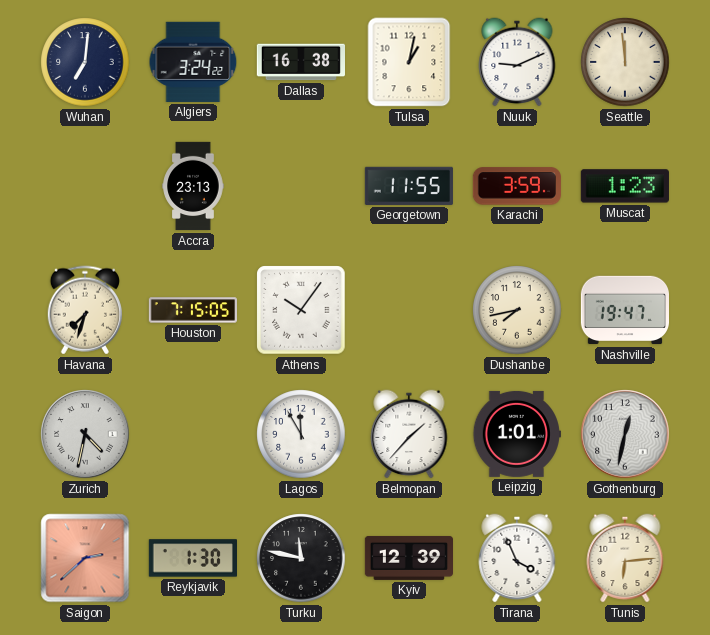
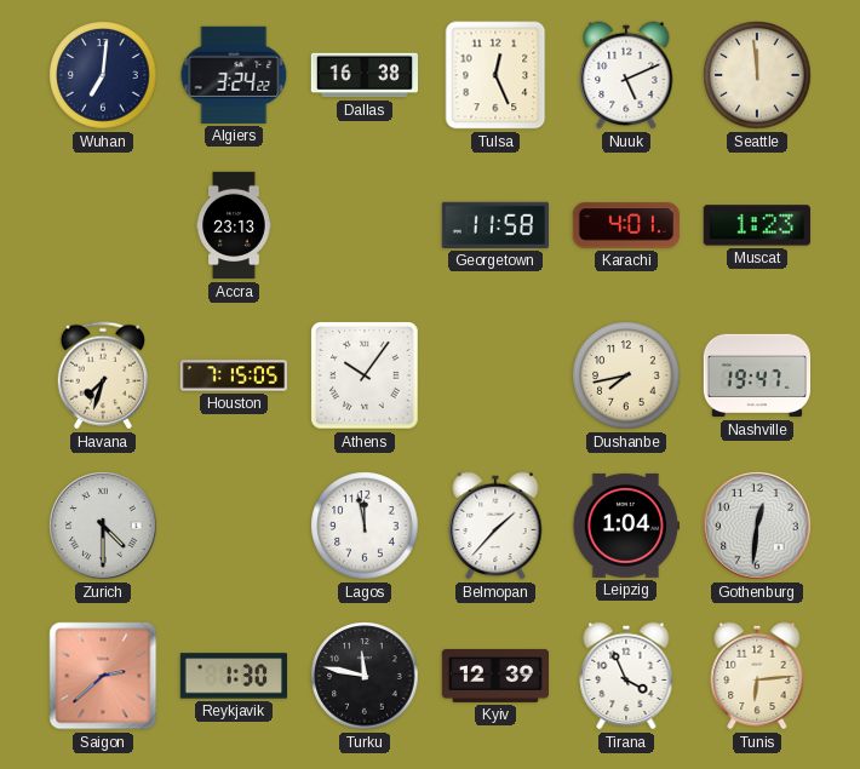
Tulsa: 1:02 -> 12:26
Nuuk: 9:11 -> 5:11
Georgetown: 11:55 -> 11:58
Karachi: 3:59 -> 4:01
Zurich: 4:32 -> 4:30
Lagos: 11:55 -> 11:58
Leipzig: 1:01 -> 1:04
Gothenburg: 12:32 -> 12:31
